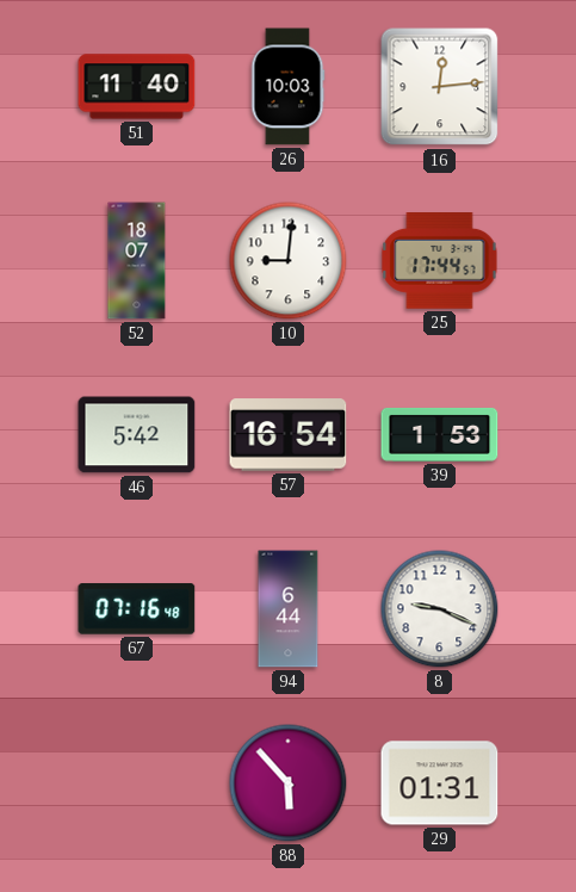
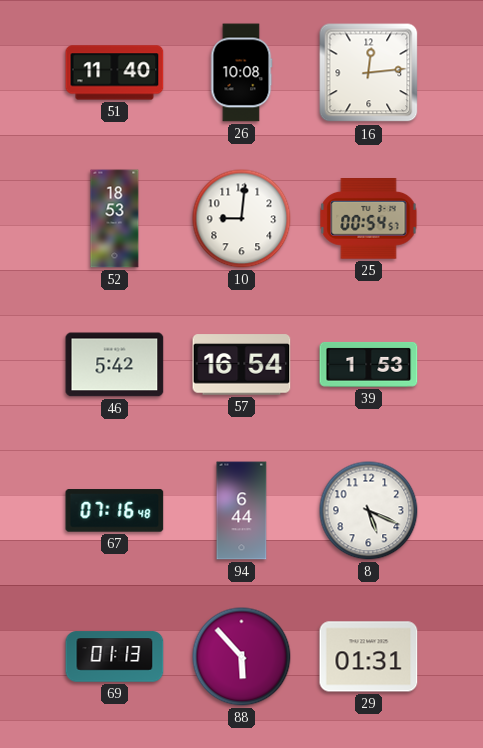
26: 10:03 -> 10:08
52: 18:07 -> 18:53
25: 17:44 -> 00:54
8: 9:19 -> 5:19
69: none -> 01:13
